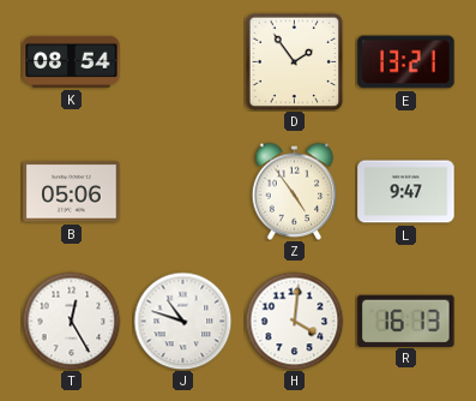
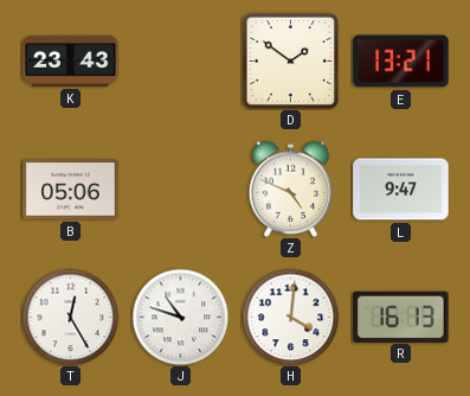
K: 08:54 -> 23:43
D: 1:54 -> 1:51
Z: 4:54 -> 4:49
